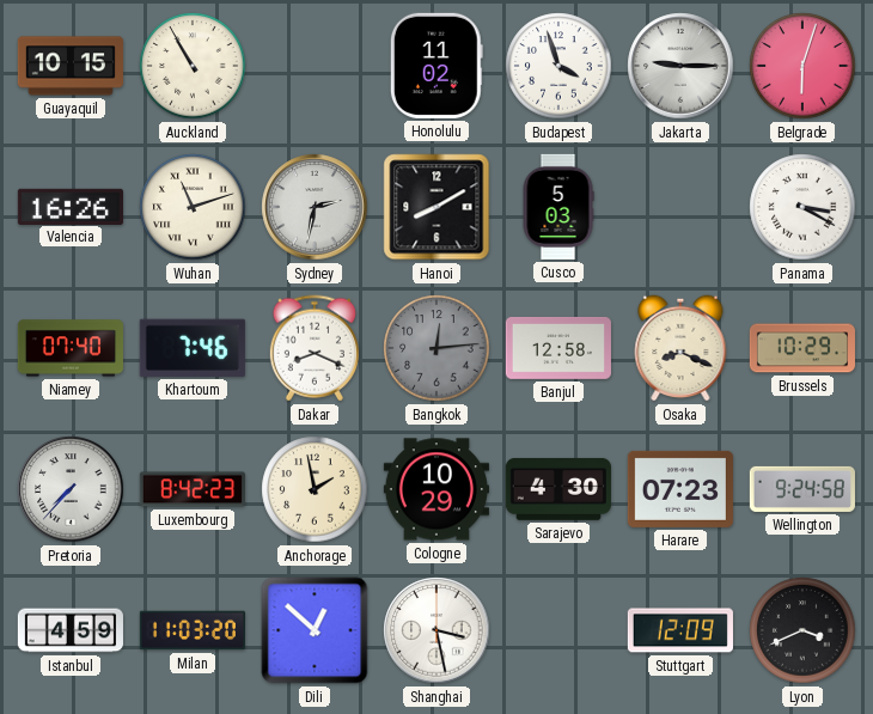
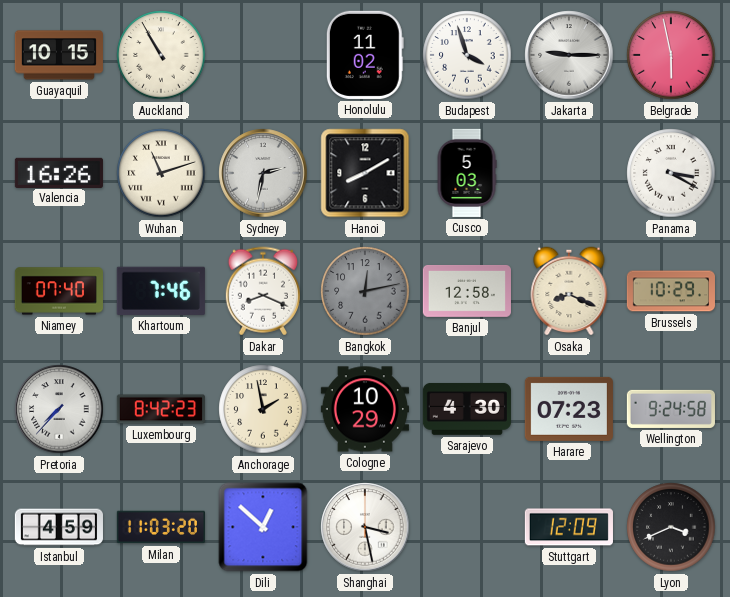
Belgrade: 6:03 -> 5:58
Bangkok: 12:14 -> 12:13
